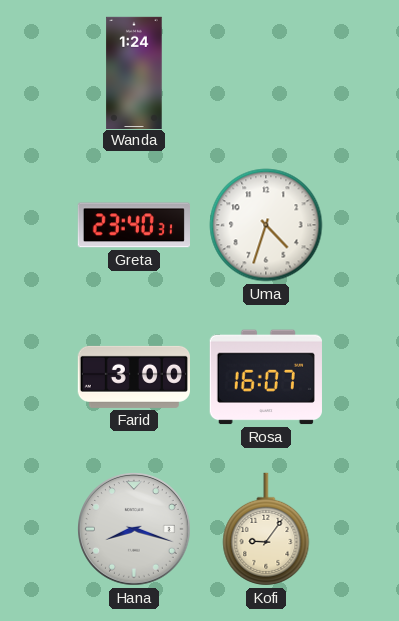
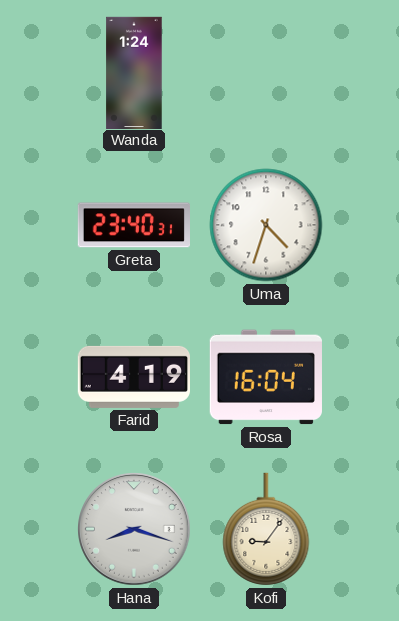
Farid: 3:00 -> 4:19
Rosa: 16:07 -> 16:04
